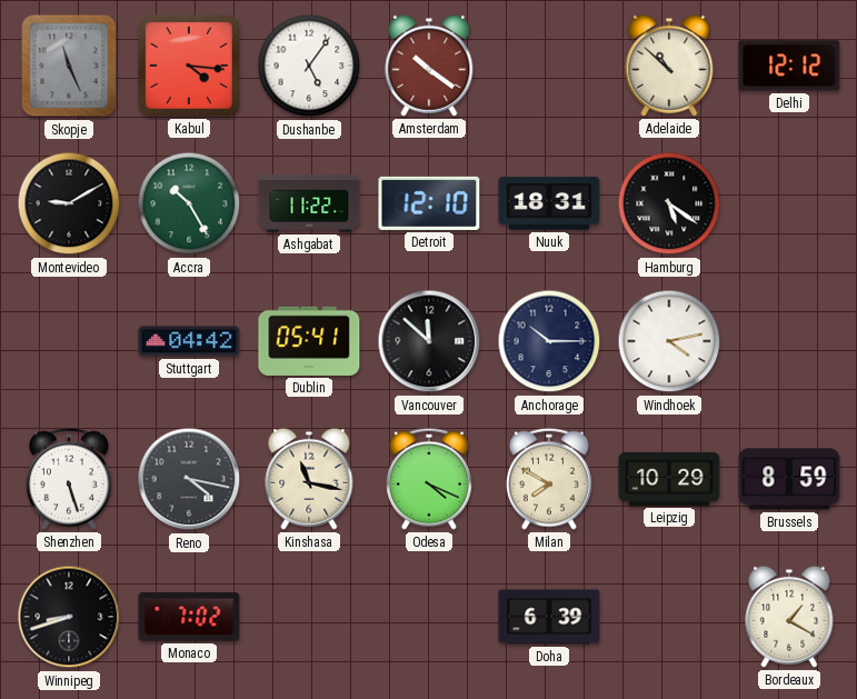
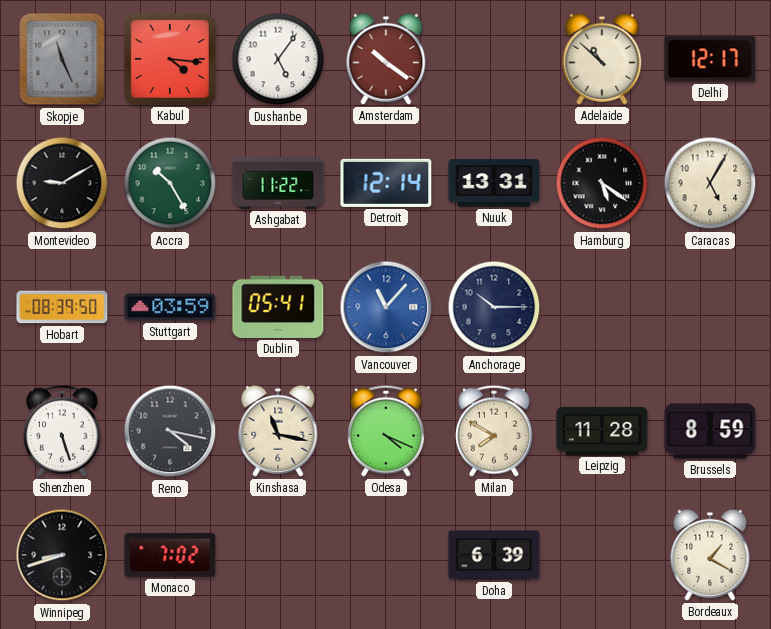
Delhi: 12:12 -> 12:17
Detroit: 12:10 -> 12:14
Nuuk: 18:31 -> 13:31
Caracas: none -> 5:05
Hobart: none -> 08:39
Stuttgart: 04:42 -> 03:59
Vancouver: 11:52 -> 11:07
Vancouver dial: black -> blue
Windhoek: 4:13 -> none
Leipzig: 10:29 -> 11:28
